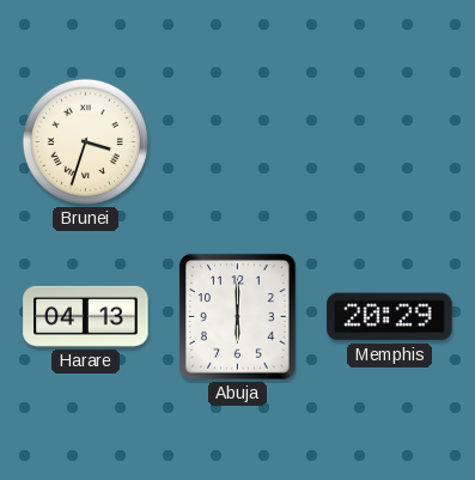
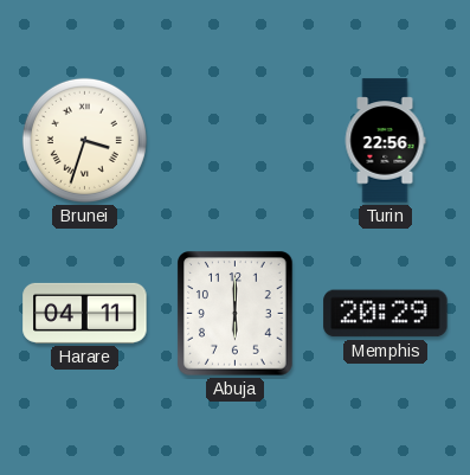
Turin: none -> 22:56
Harare: 04:13 -> 04:11
